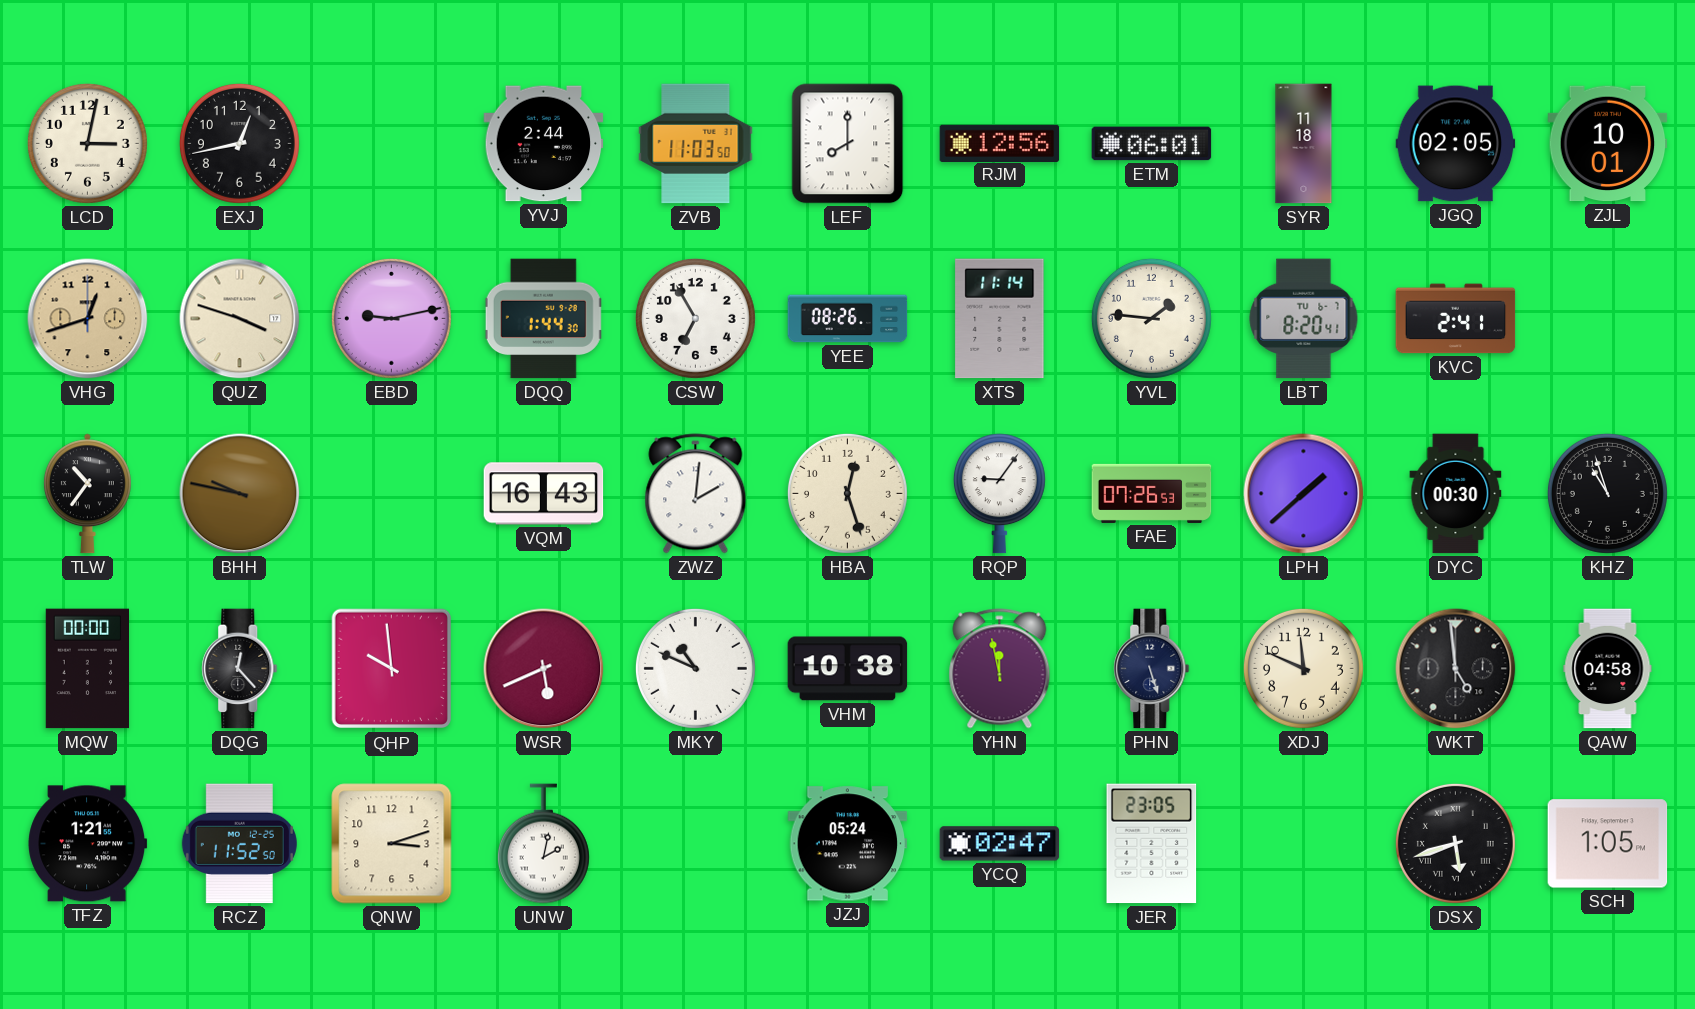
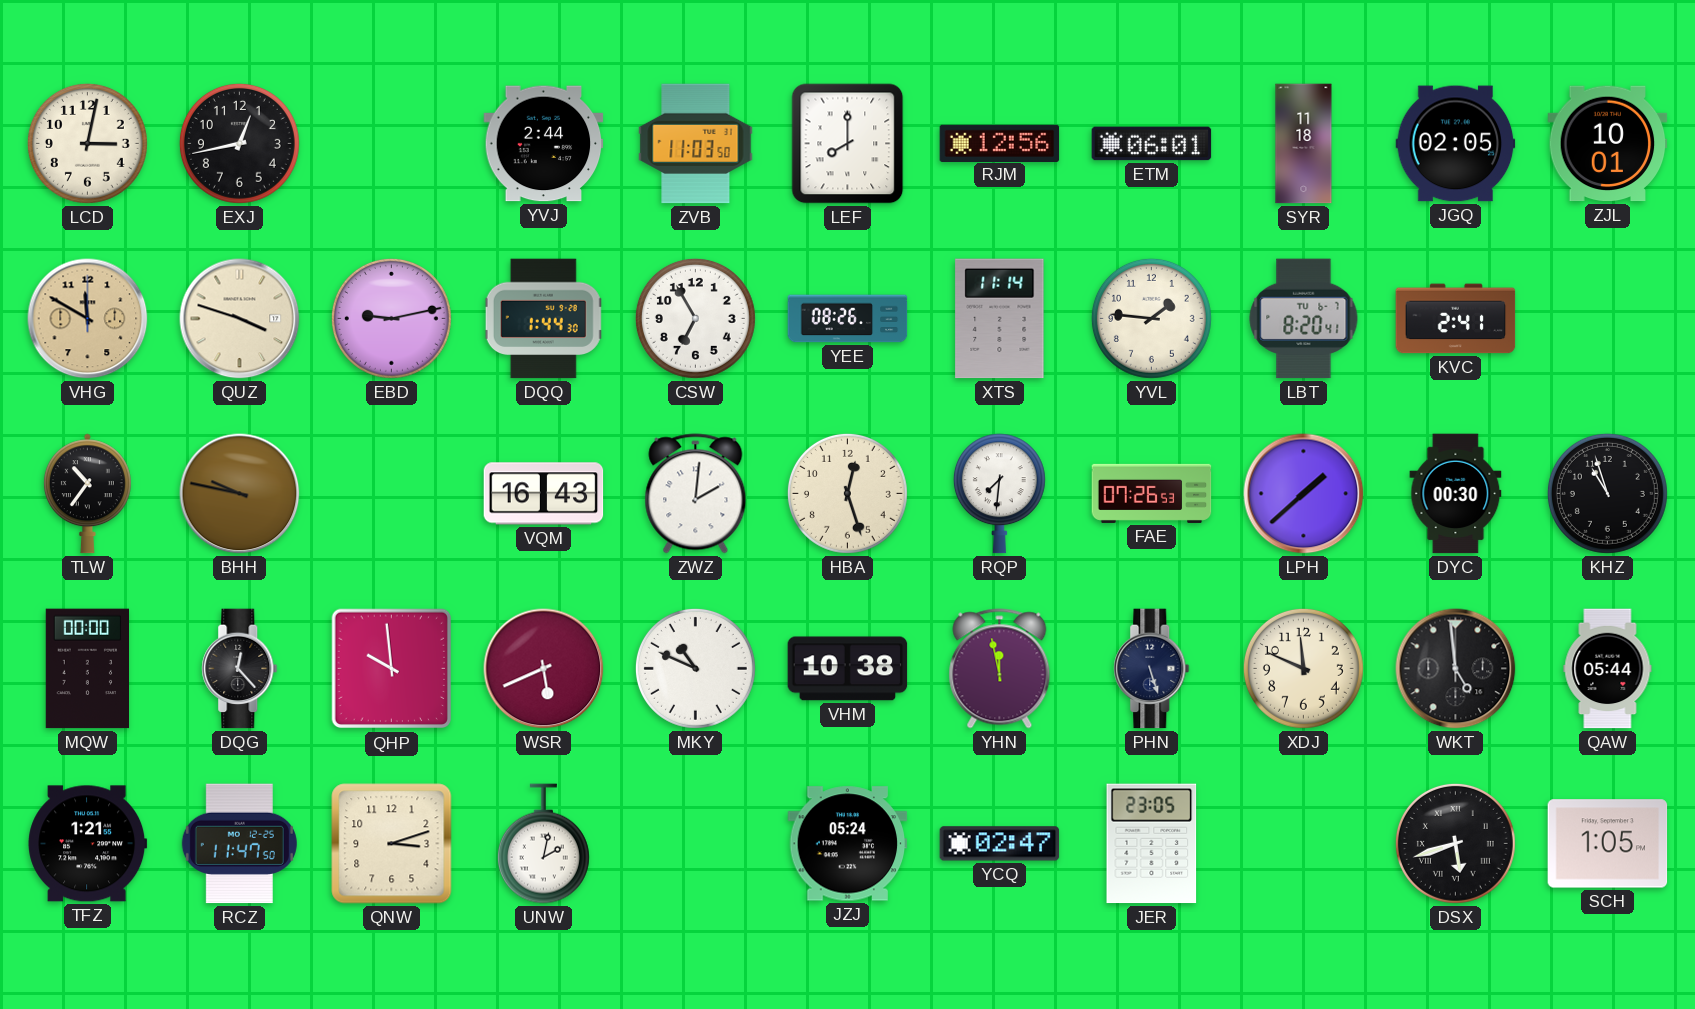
VHG: 12:42 -> 11:50
RQP: 9:06 -> 7:31
QAW: 04:58 -> 05:44
RCZ: 11:52 -> 11:47
